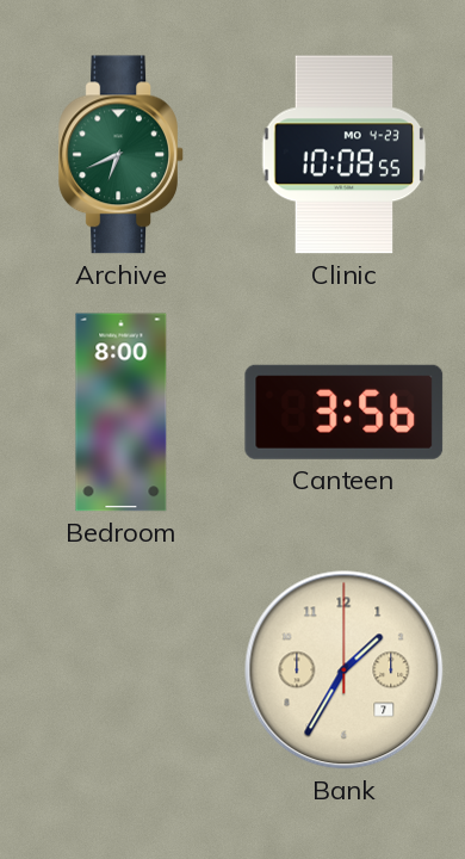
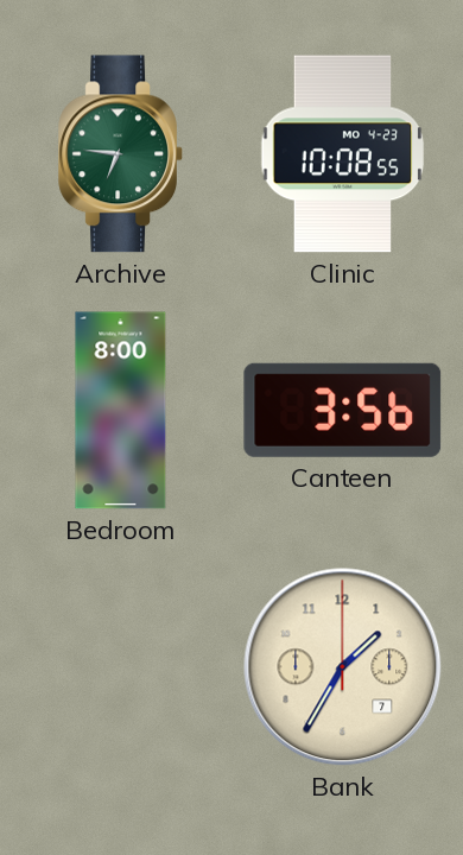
Archive: 6:41 -> 6:46
